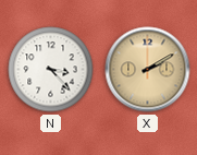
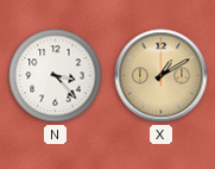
X: 2:10 -> 1:10
